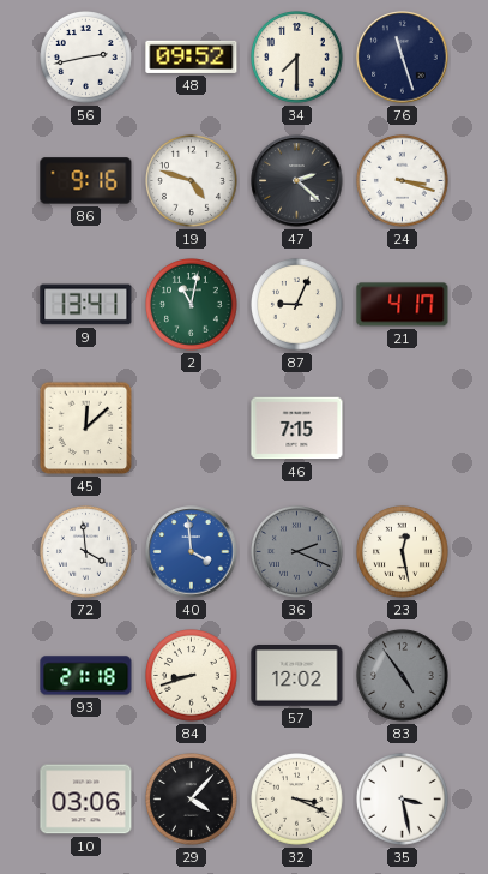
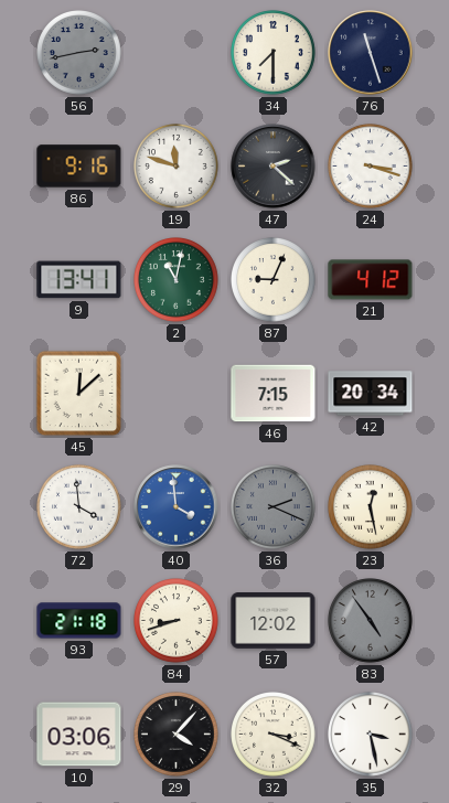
56 dial: white -> grey
48: 09:52 -> none
19: 4:48 -> 11:48
21: 4:17 -> 4:12
42: none -> 20:34
